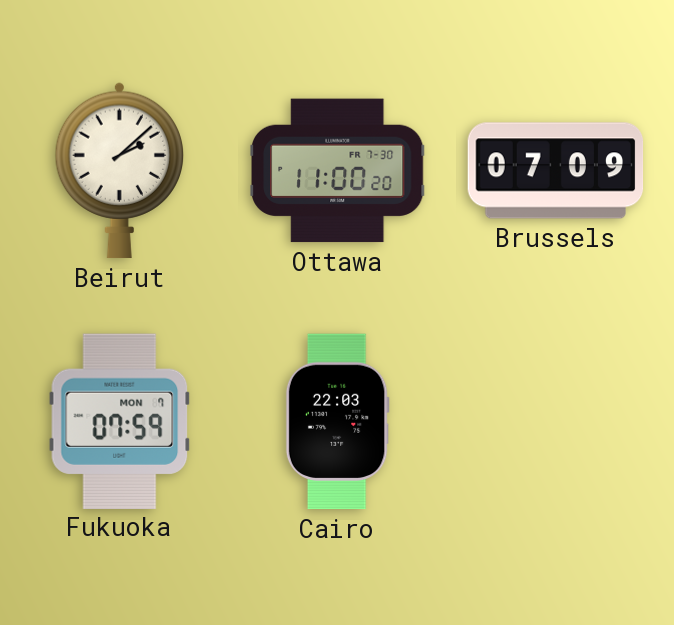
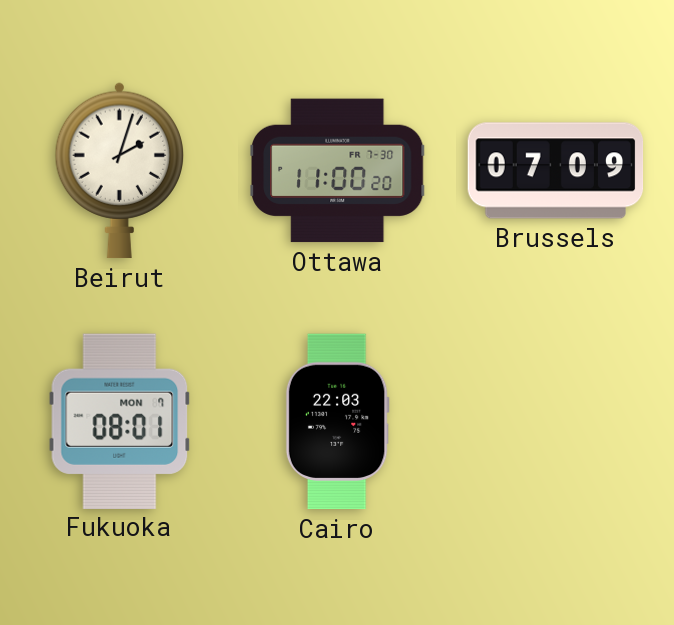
Beirut: 2:08 -> 2:03
Fukuoka: 07:59 -> 08:01
